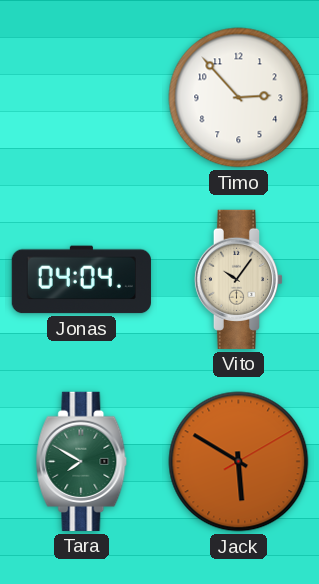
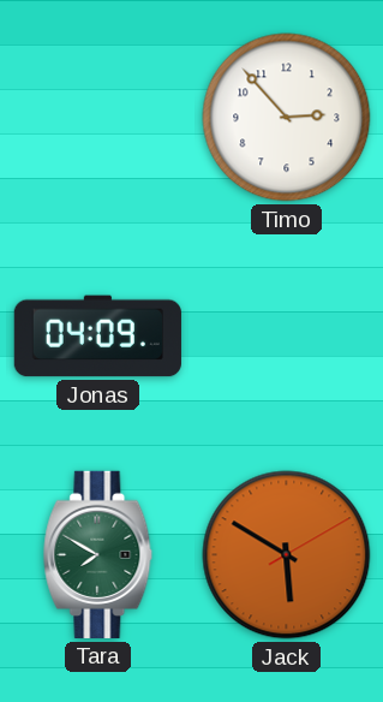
Jonas: 04:04 -> 04:09
Vito: 10:06 -> none
